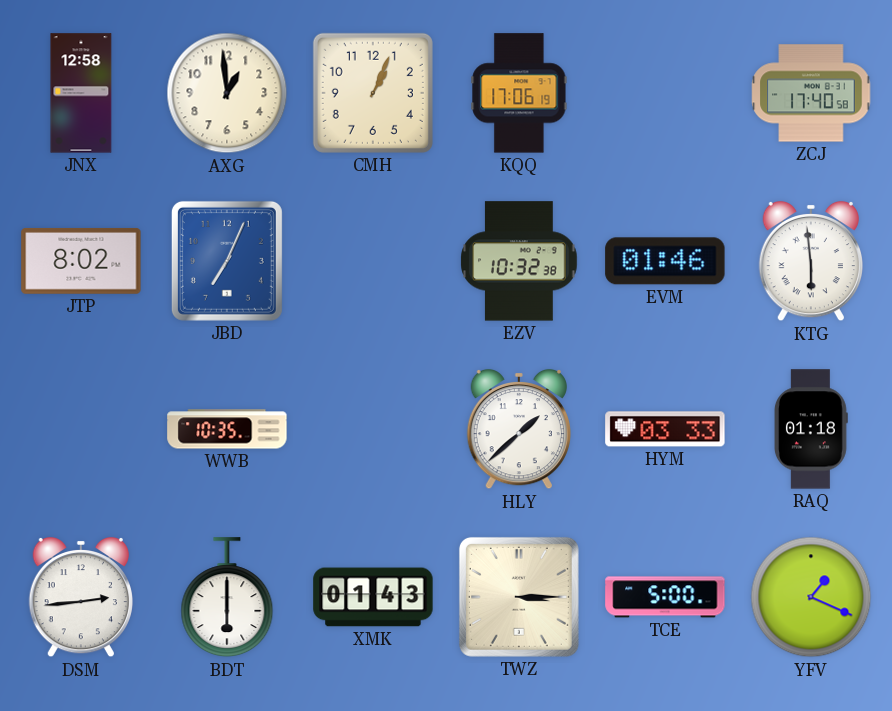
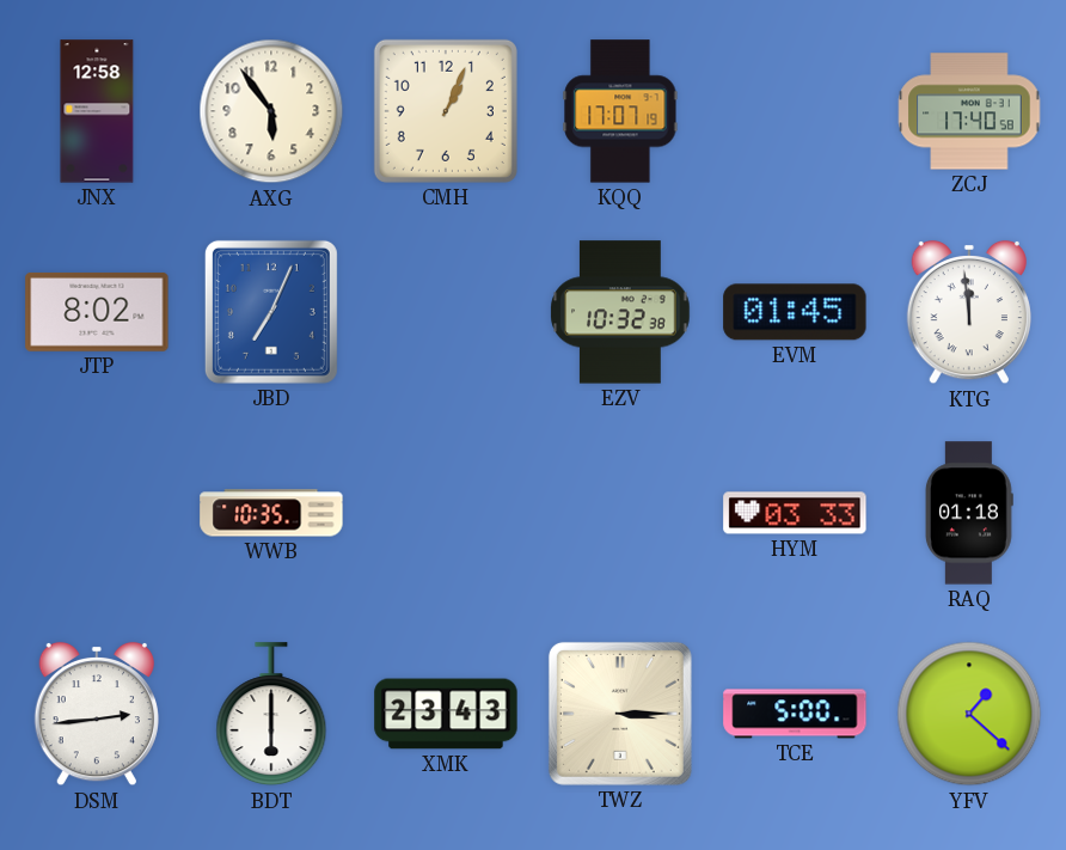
AXG: 12:59 -> 5:54
KQQ: 17:06 -> 17:07
EVM: 01:46 -> 01:45
KTG: 5:59 -> 11:59
HLY: 1:38 -> none
XMK: 01:43 -> 23:43
YFV: 1:19 -> 1:22
